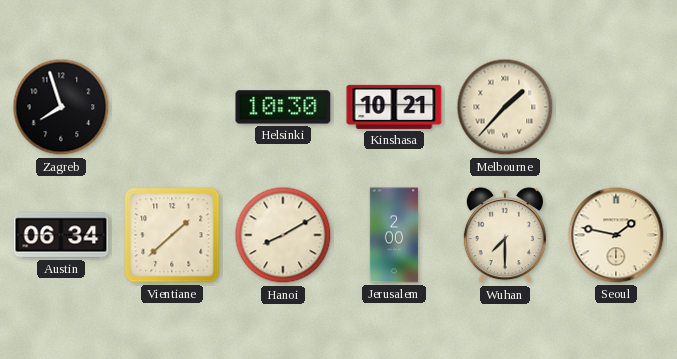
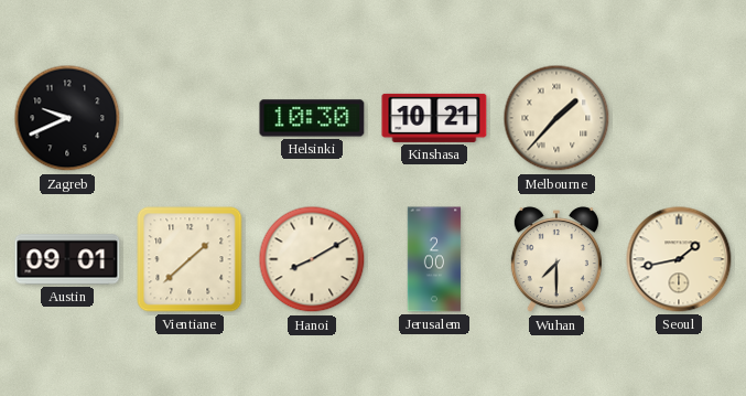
Zagreb: 7:57 -> 9:41
Austin: 06:34 -> 09:01
Seoul: 1:47 -> 1:43
